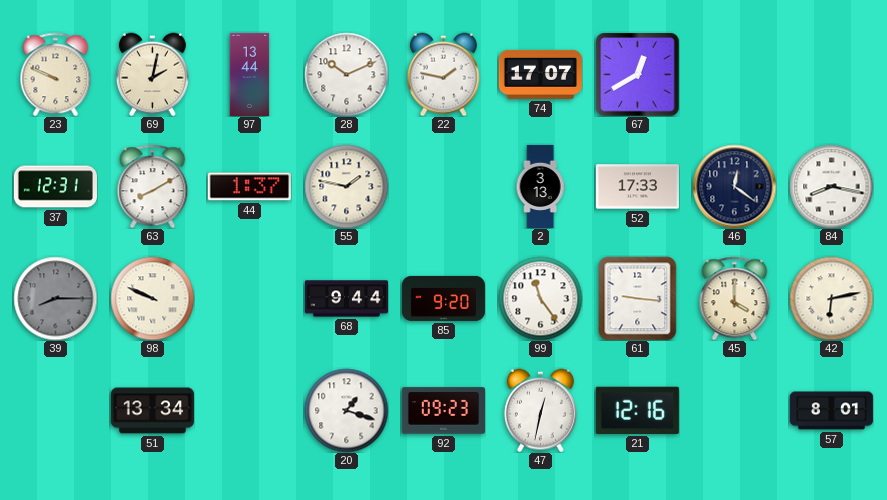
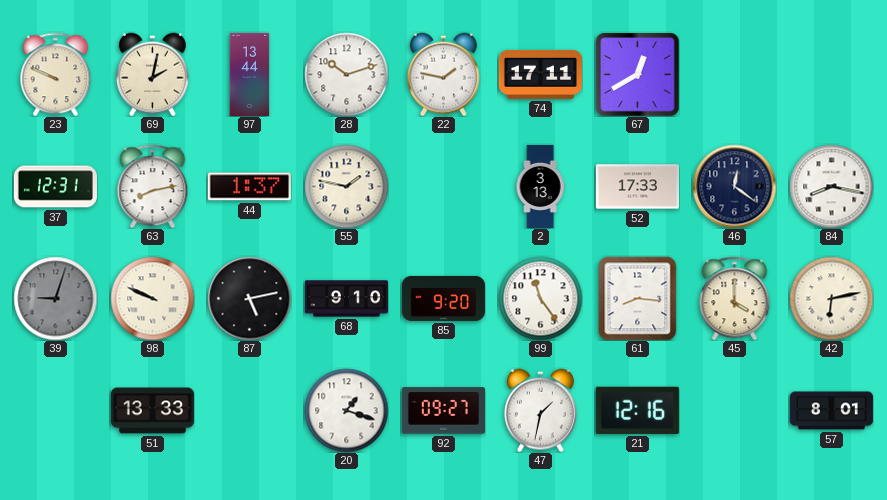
28: 10:11 -> 10:12
74: 17:07 -> 17:11
63: 8:10 -> 8:13
39: 8:15 -> 9:03
87: none -> 5:13
68: 9:44 -> 9:10
61: 9:16 -> 8:16
51: 13:34 -> 13:33
92: 09:23 -> 09:27
47: 12:32 -> 1:32
